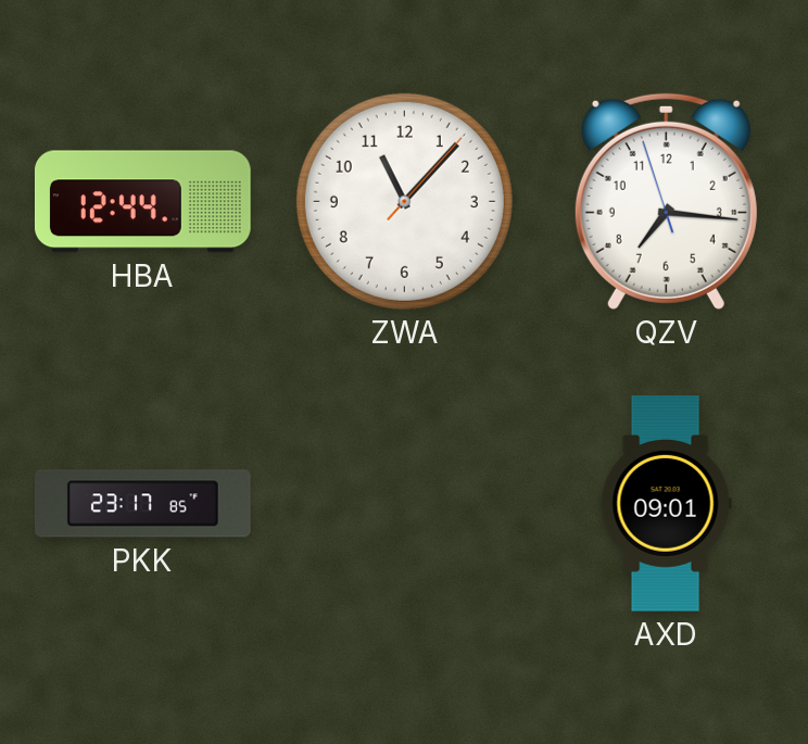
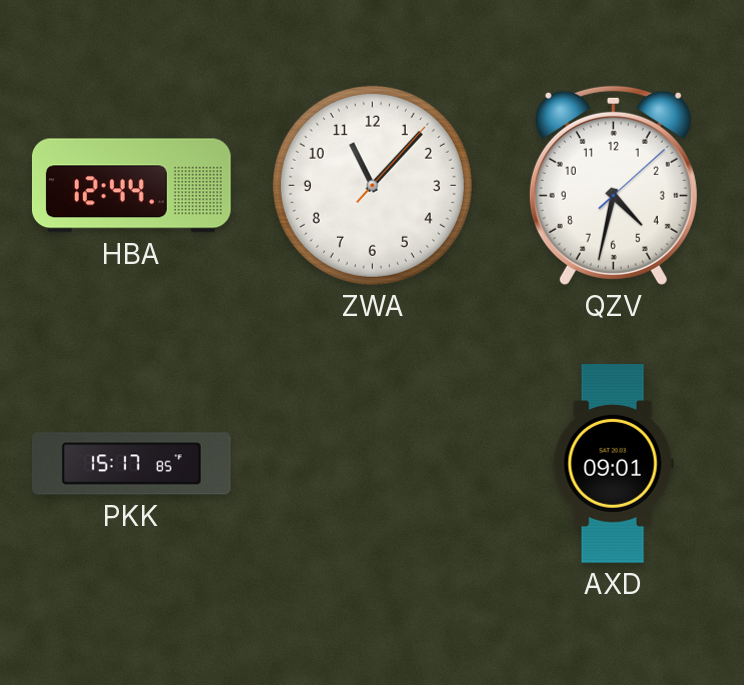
QZV: 7:15 -> 4:32
PKK: 23:17 -> 15:17
